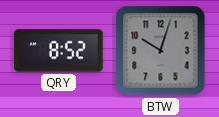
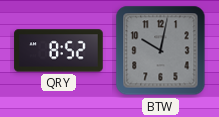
BTW: 10:03 -> 10:02
